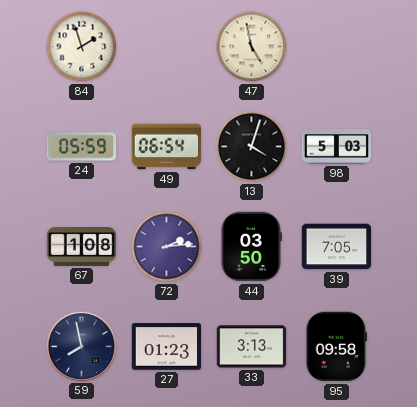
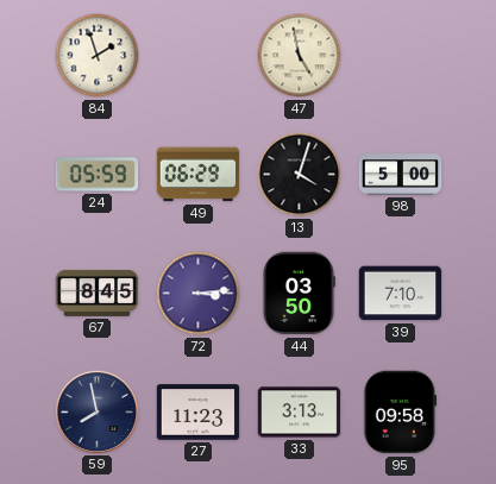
49: 06:54 -> 06:29
98: 5:03 -> 5:00
67: 1:08 -> 8:45
72: 2:14 -> 3:14
39: 7:05 -> 7:10
27: 01:23 -> 11:23
